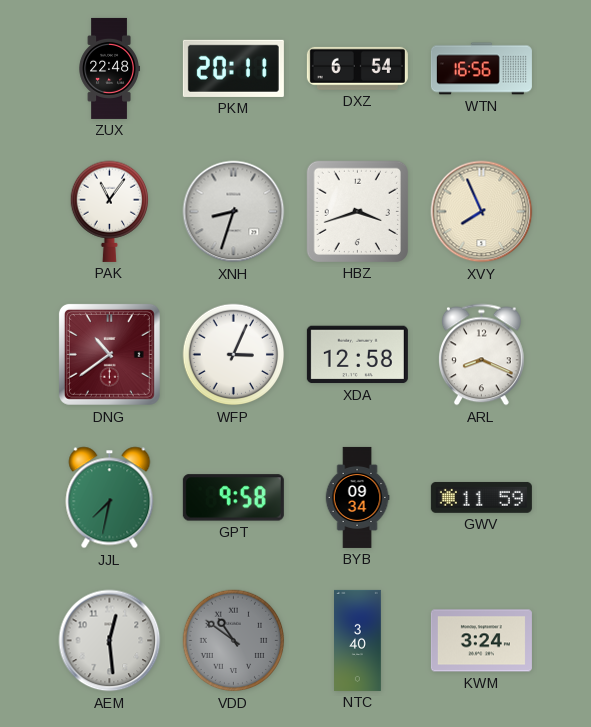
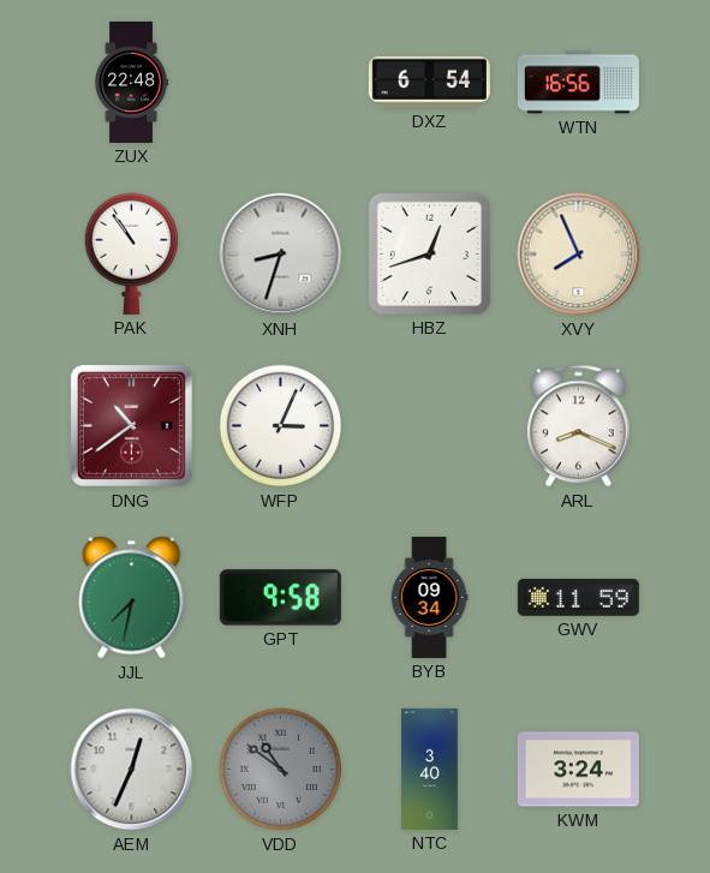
PKM: 20:11 -> none
PAK: 11:06 -> 10:54
HBZ: 3:42 -> 12:42
XDA: 12:58 -> none
AEM: 12:29 -> 12:34
